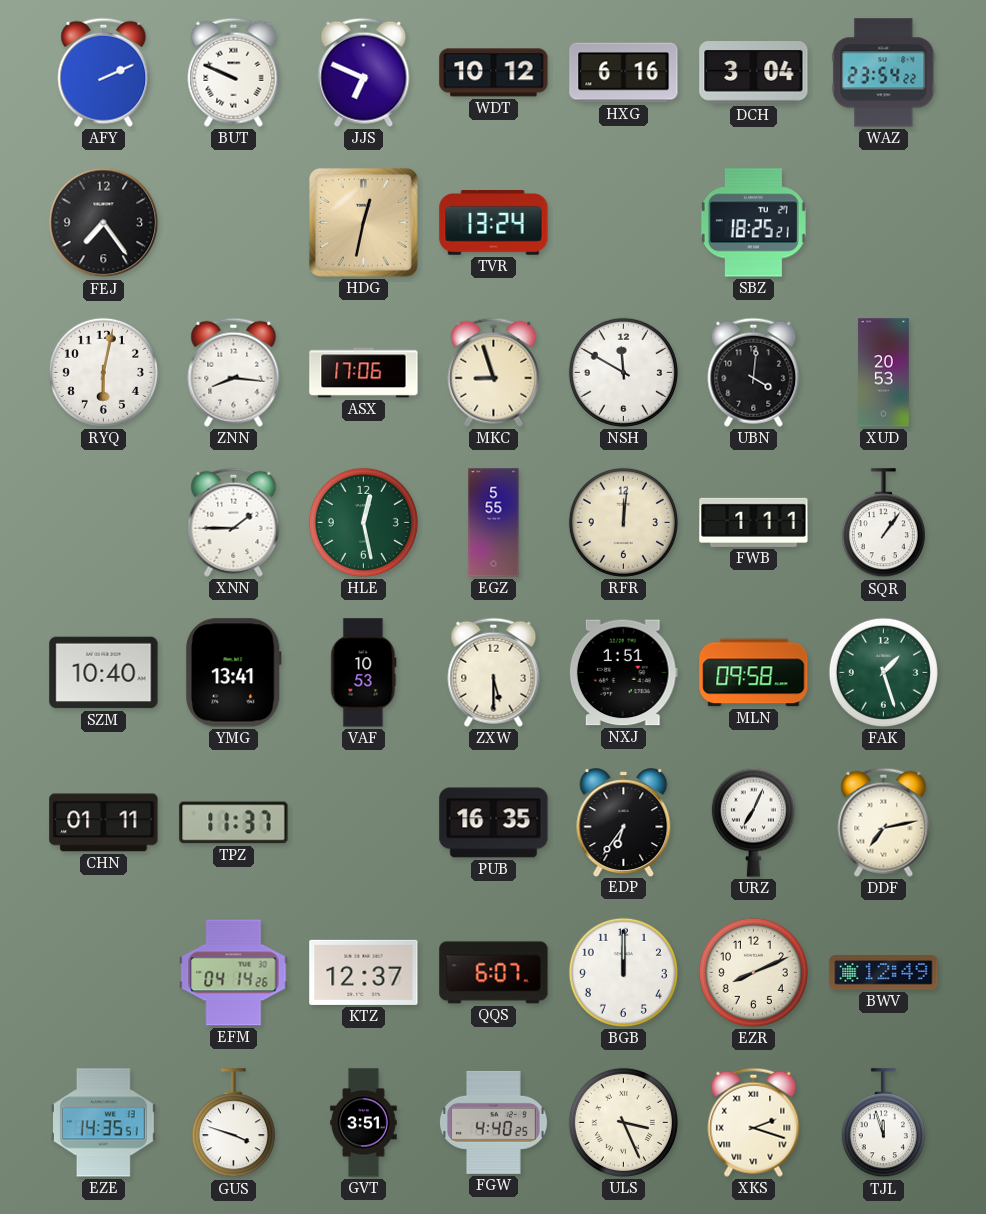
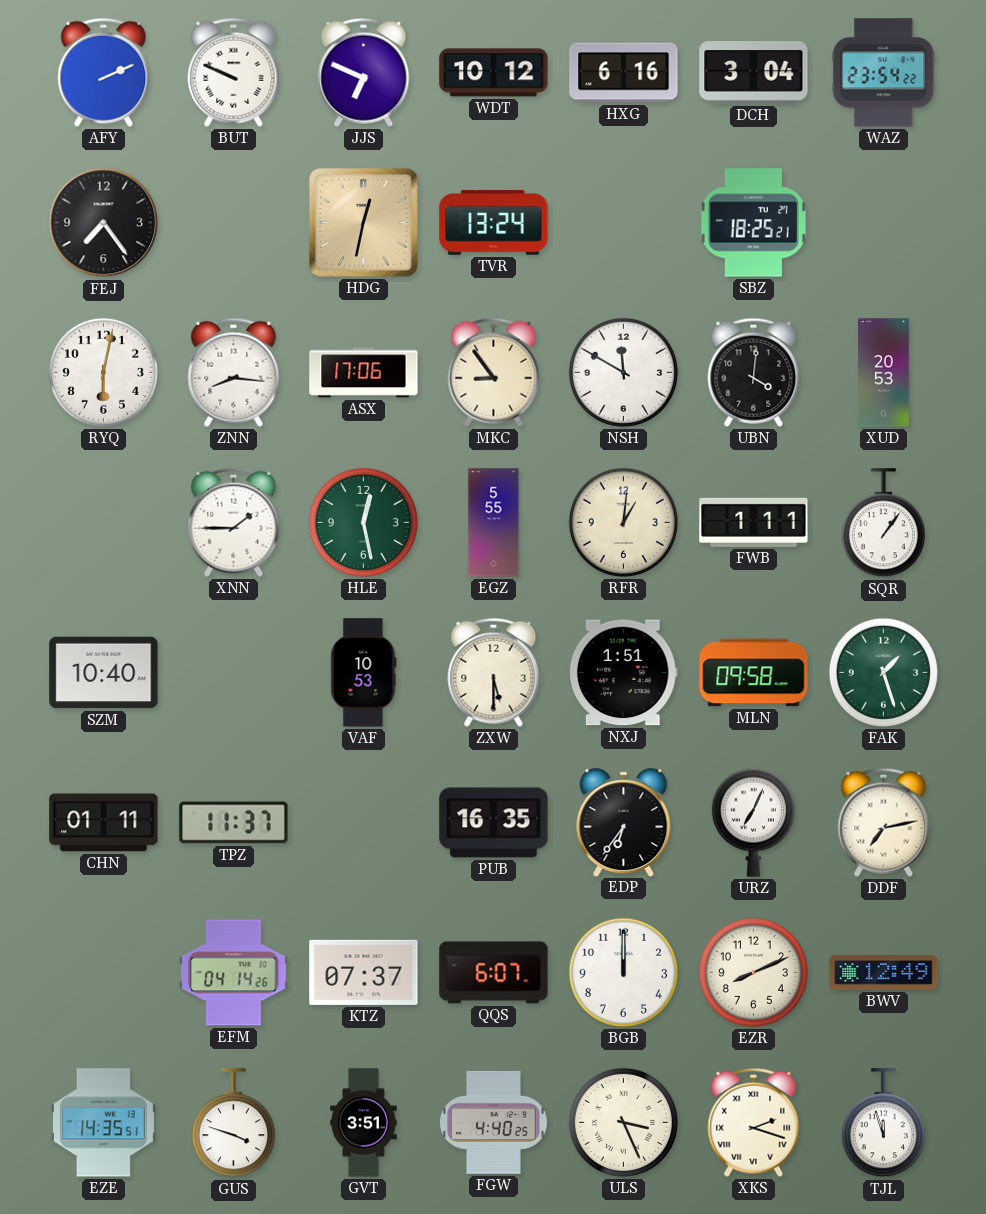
MKC: 8:57 -> 8:54
RFR: 12:01 -> 1:01
YMG: 13:41 -> none
KTZ: 12:37 -> 07:37
